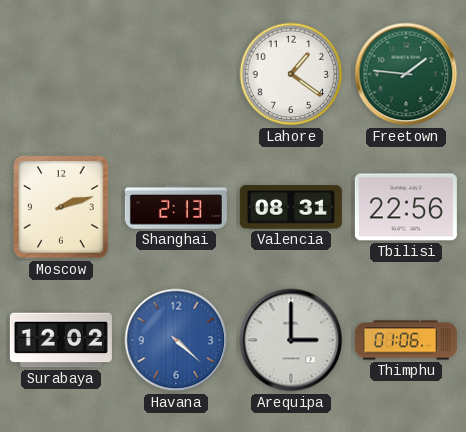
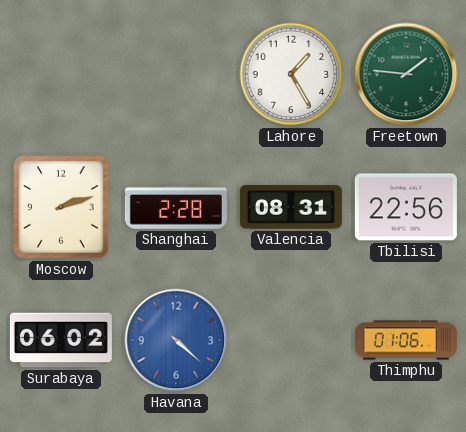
Lahore: 1:21 -> 1:25
Shanghai: 2:13 -> 2:28
Surabaya: 12:02 -> 06:02
Arequipa: 3:00 -> none
